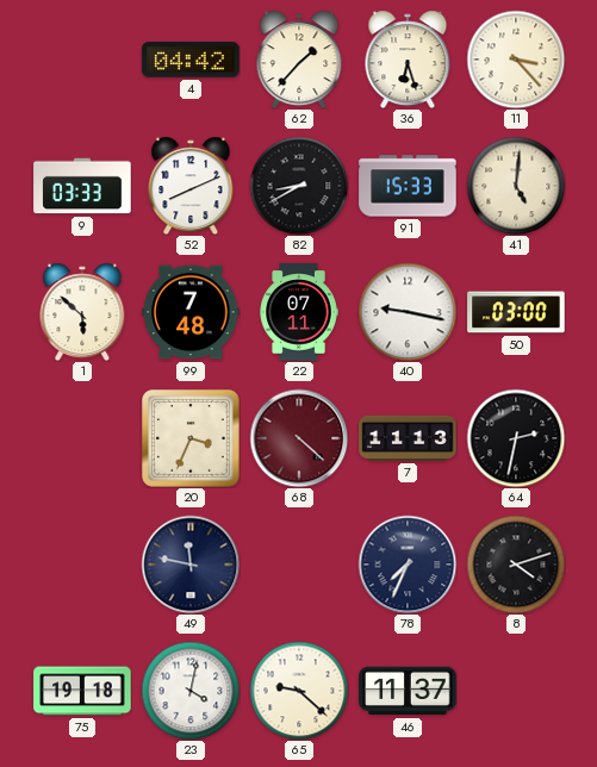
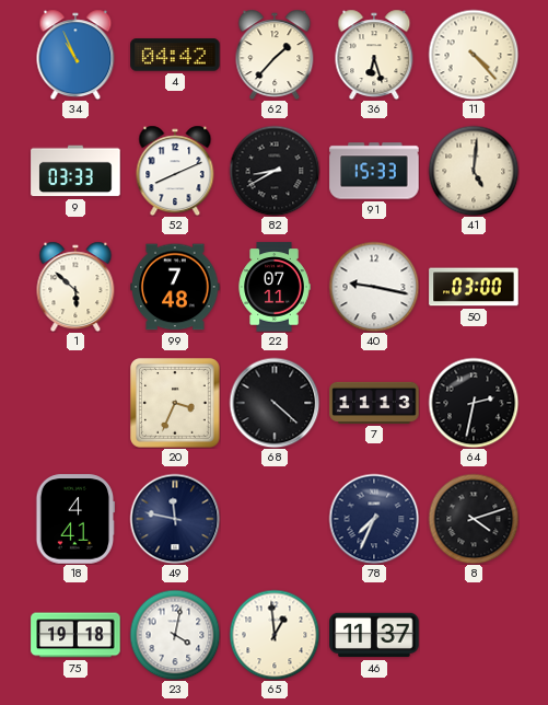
34: none -> 10:56
11: 3:23 -> 4:23
68 dial: burgundy -> black
18: none -> 4:41
65: 9:22 -> 12:59
